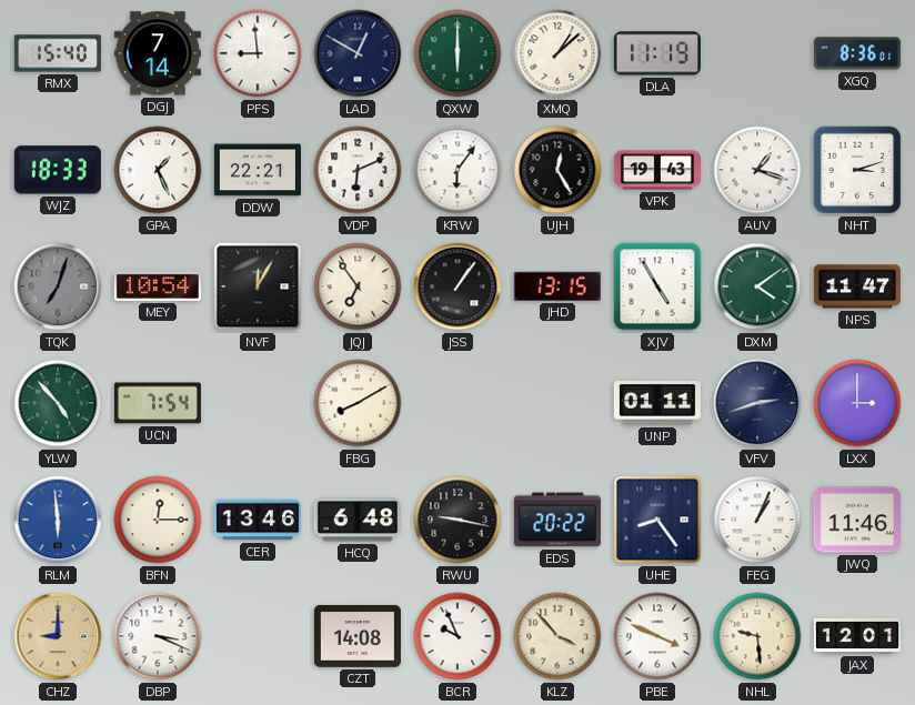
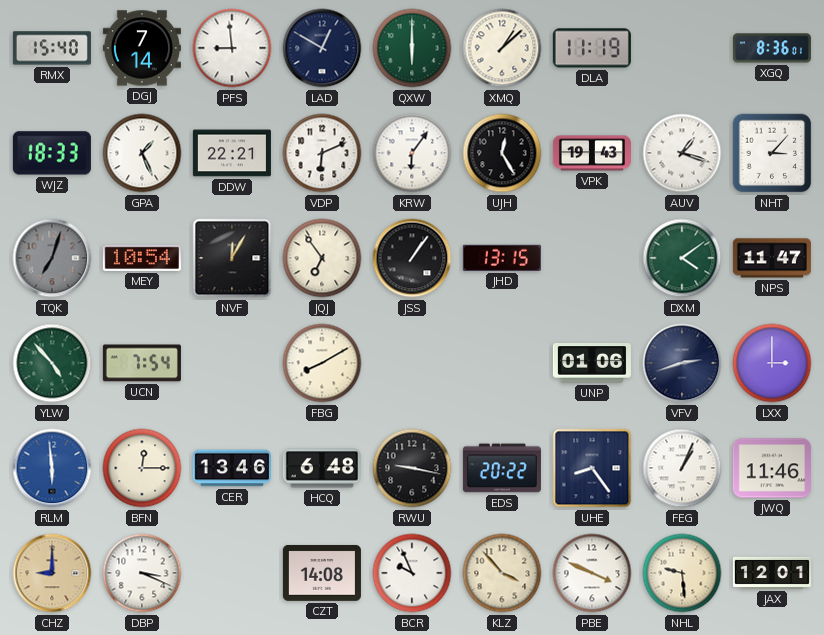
NHT: 3:12 -> 3:07
XJV: 4:55 -> none
UNP: 01:11 -> 01:06
